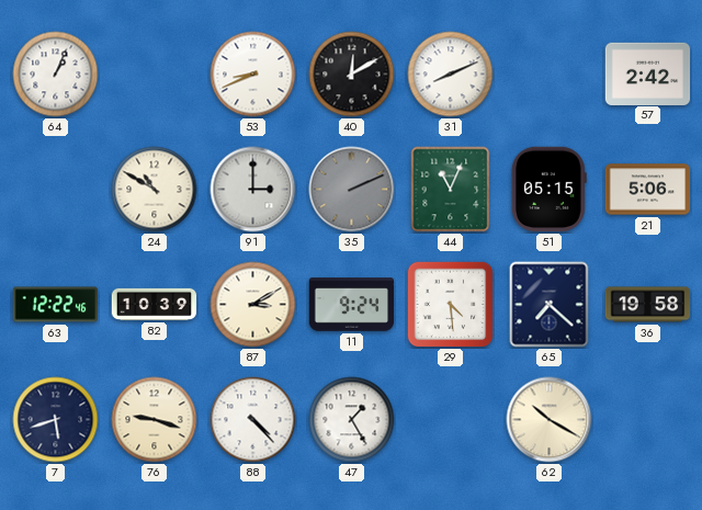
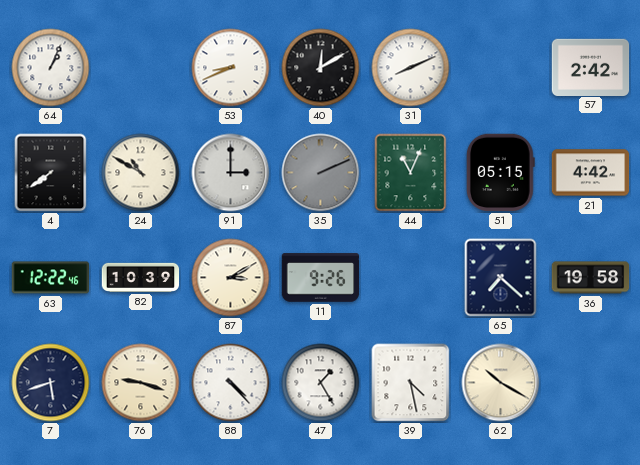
4: none -> 7:39
21: 5:06 -> 4:42
11: 9:24 -> 9:26
29: 4:29 -> none
39: none -> 4:28
